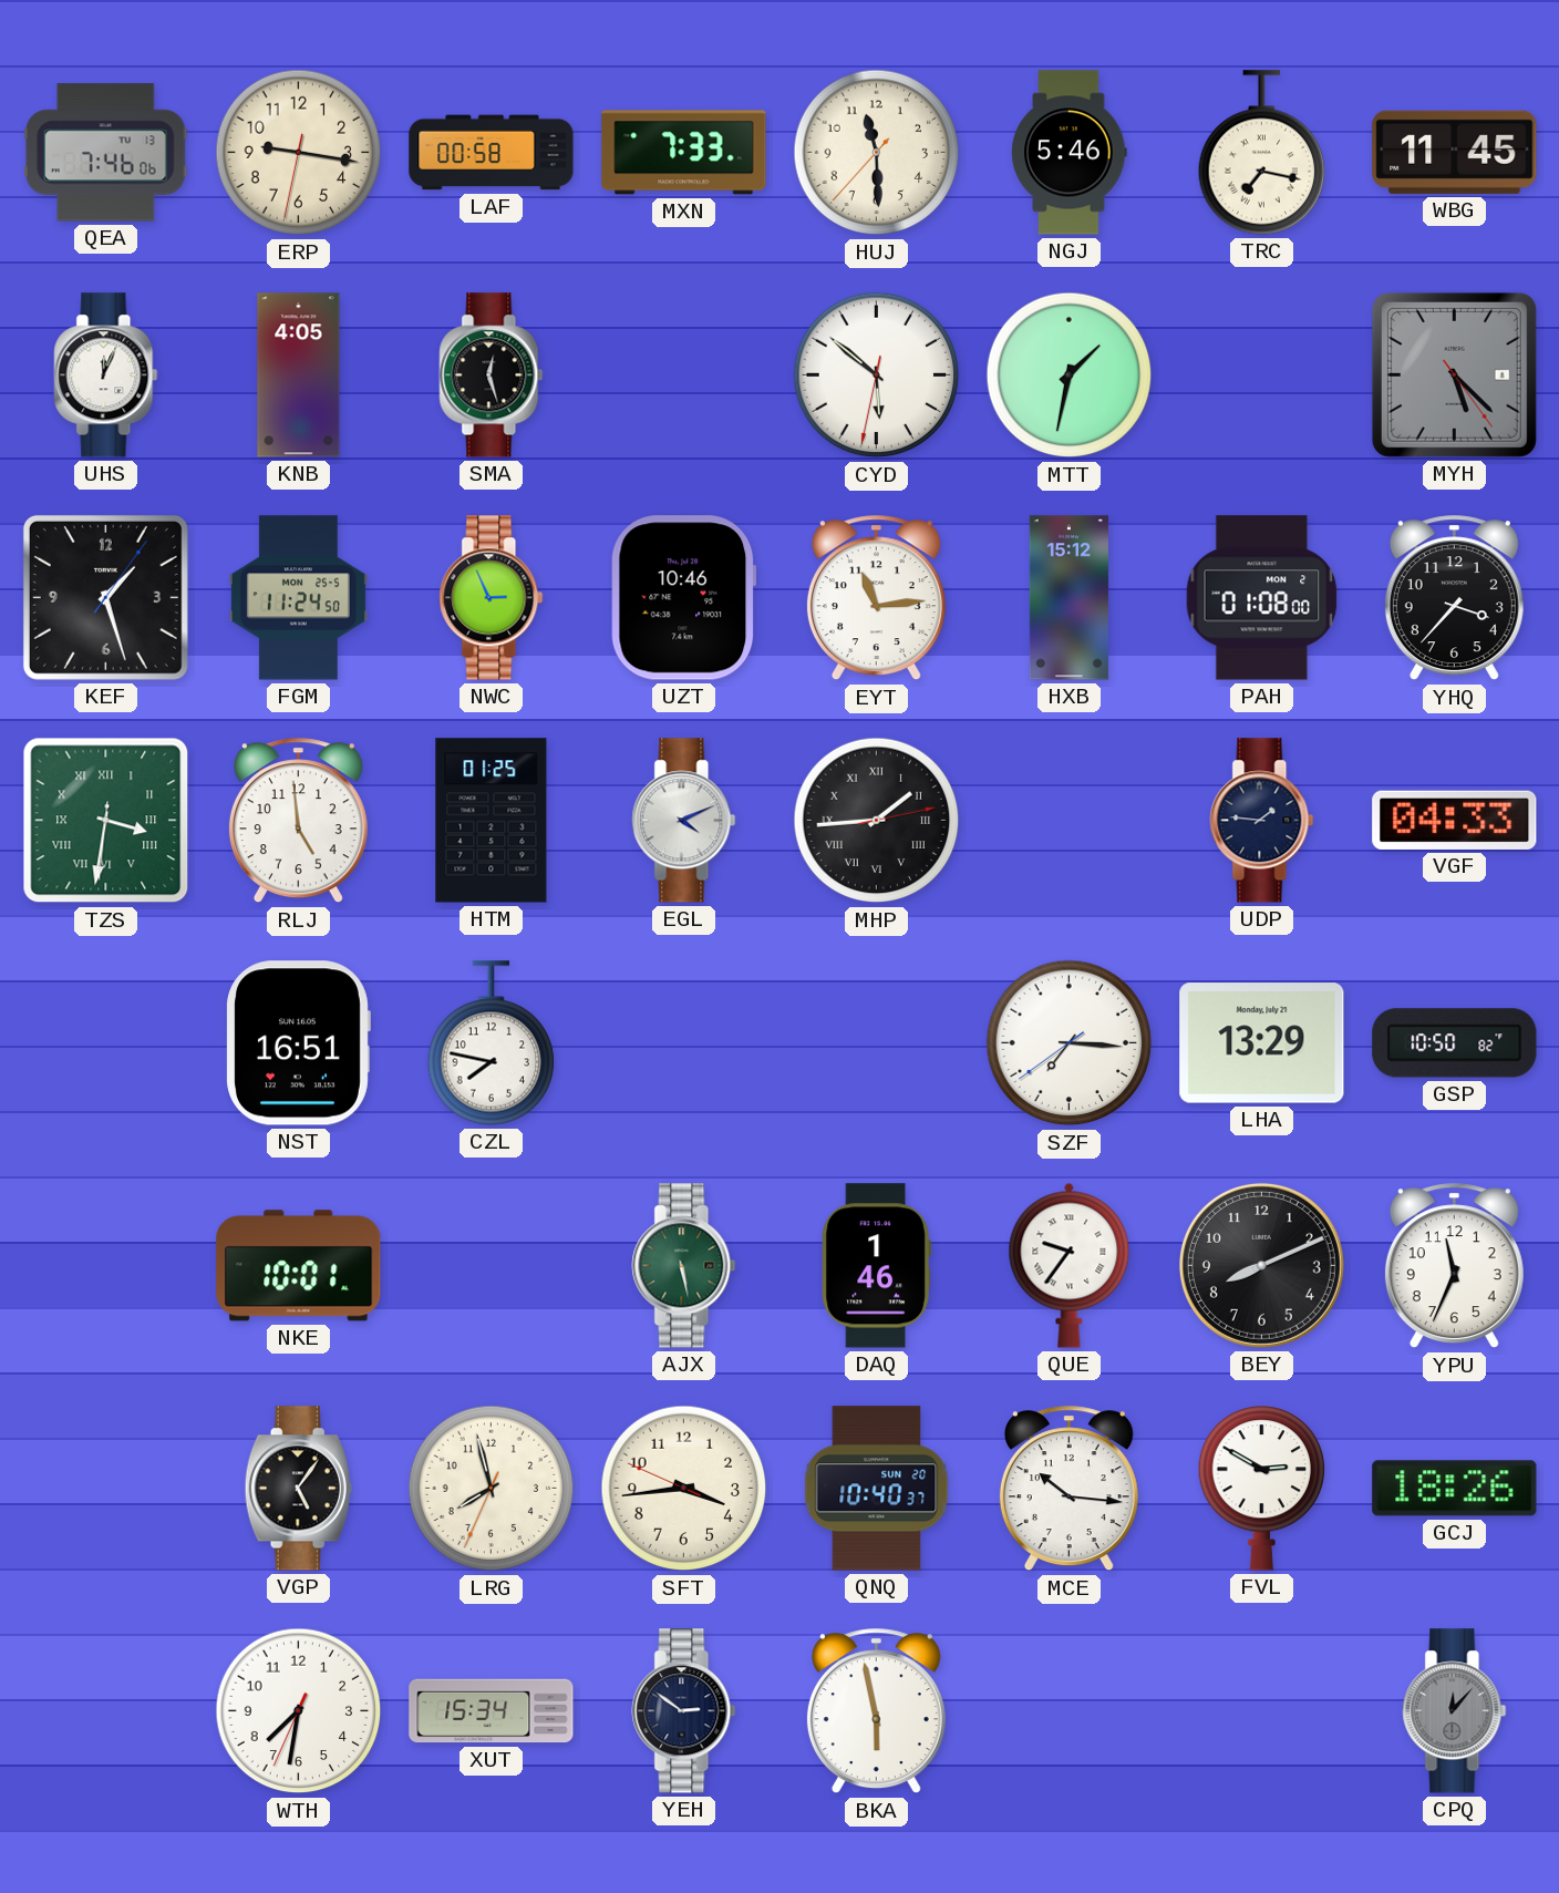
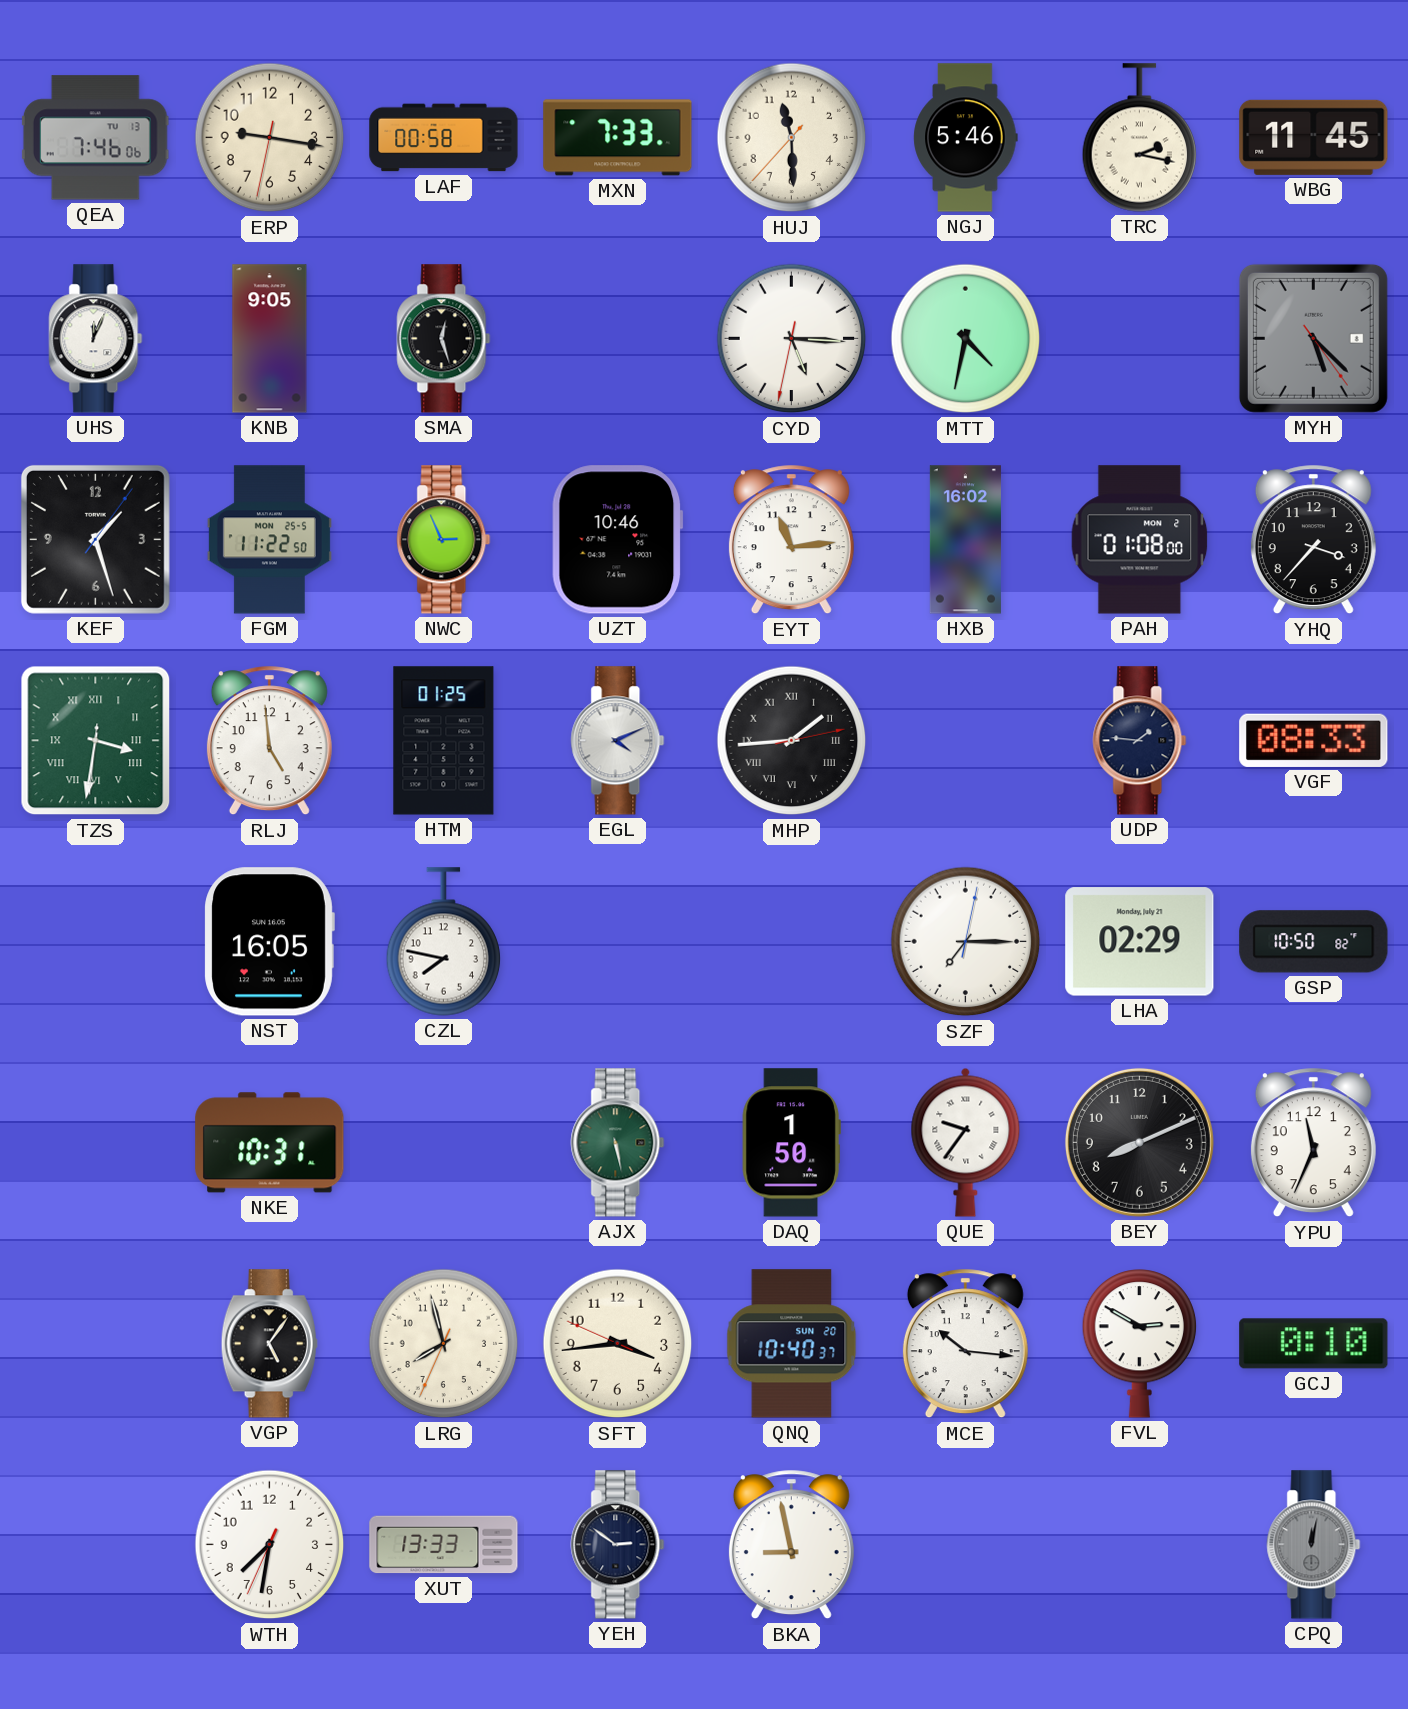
TRC: 7:17 -> 2:17
KNB: 4:05 -> 9:05
CYD: 5:51 -> 5:15
MTT: 1:32 -> 4:32
FGM: 11:24 -> 11:22
HXB: 15:12 -> 16:02
VGF: 04:33 -> 08:33
NST: 16:51 -> 16:05
SZF: 7:15:39 -> 7:15:02
LHA: 13:29 -> 02:29
NKE: 10:01 -> 10:31
DAQ: 1:46 -> 1:50
GCJ: 18:26 -> 0:10
XUT: 15:34 -> 13:33
BKA: 5:58 -> 8:58
CPQ: 12:07 -> 12:02
